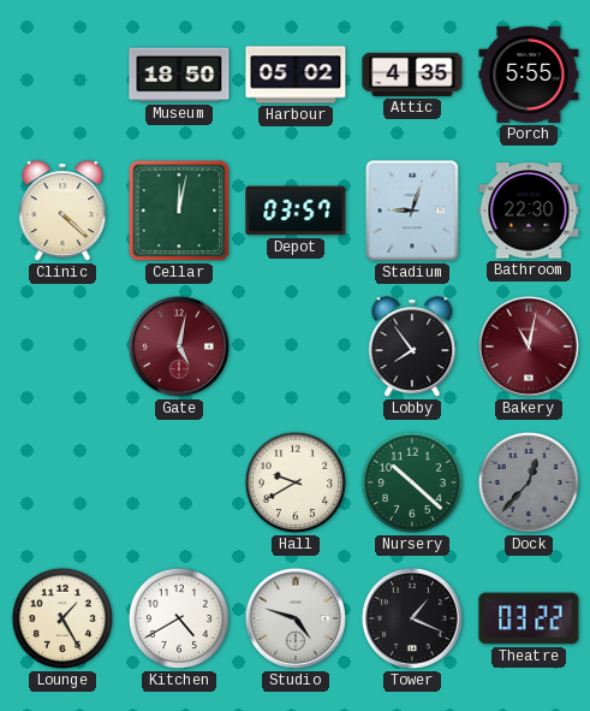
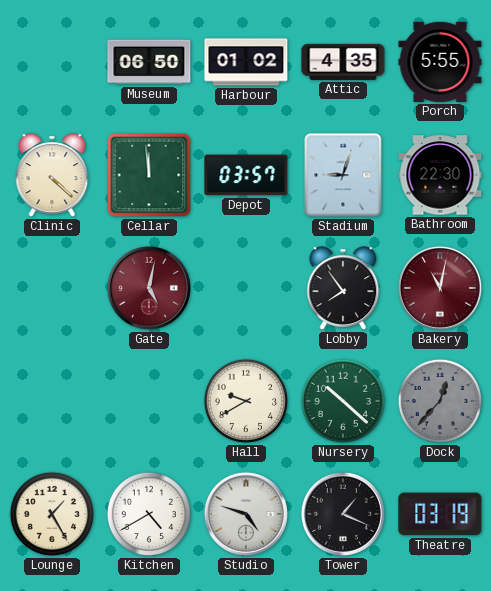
Museum: 18:50 -> 06:50
Harbour: 05:02 -> 01:02
Cellar: 12:02 -> 11:59
Theatre: 03:22 -> 03:19
